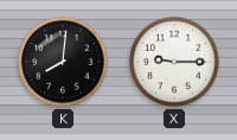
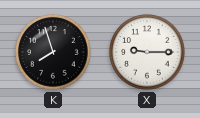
K: 8:01 -> 7:57
